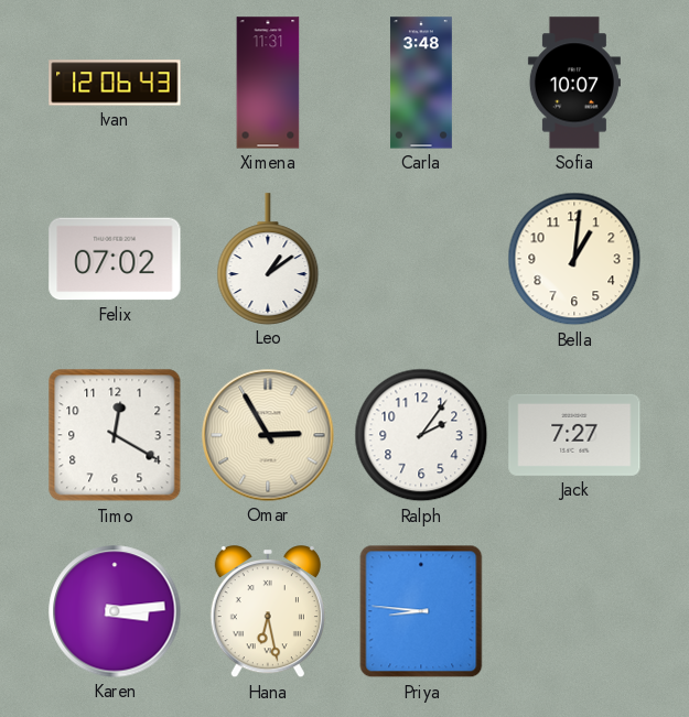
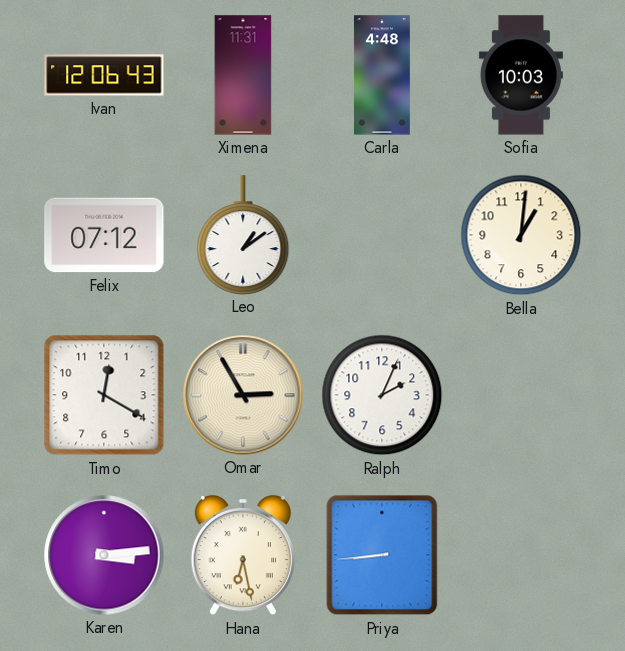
Carla: 3:48 -> 4:48
Sofia: 10:07 -> 10:03
Felix: 07:02 -> 07:12
Ralph: 2:06 -> 2:04
Jack: 7:27 -> none
Priya: 8:46 -> 8:44
